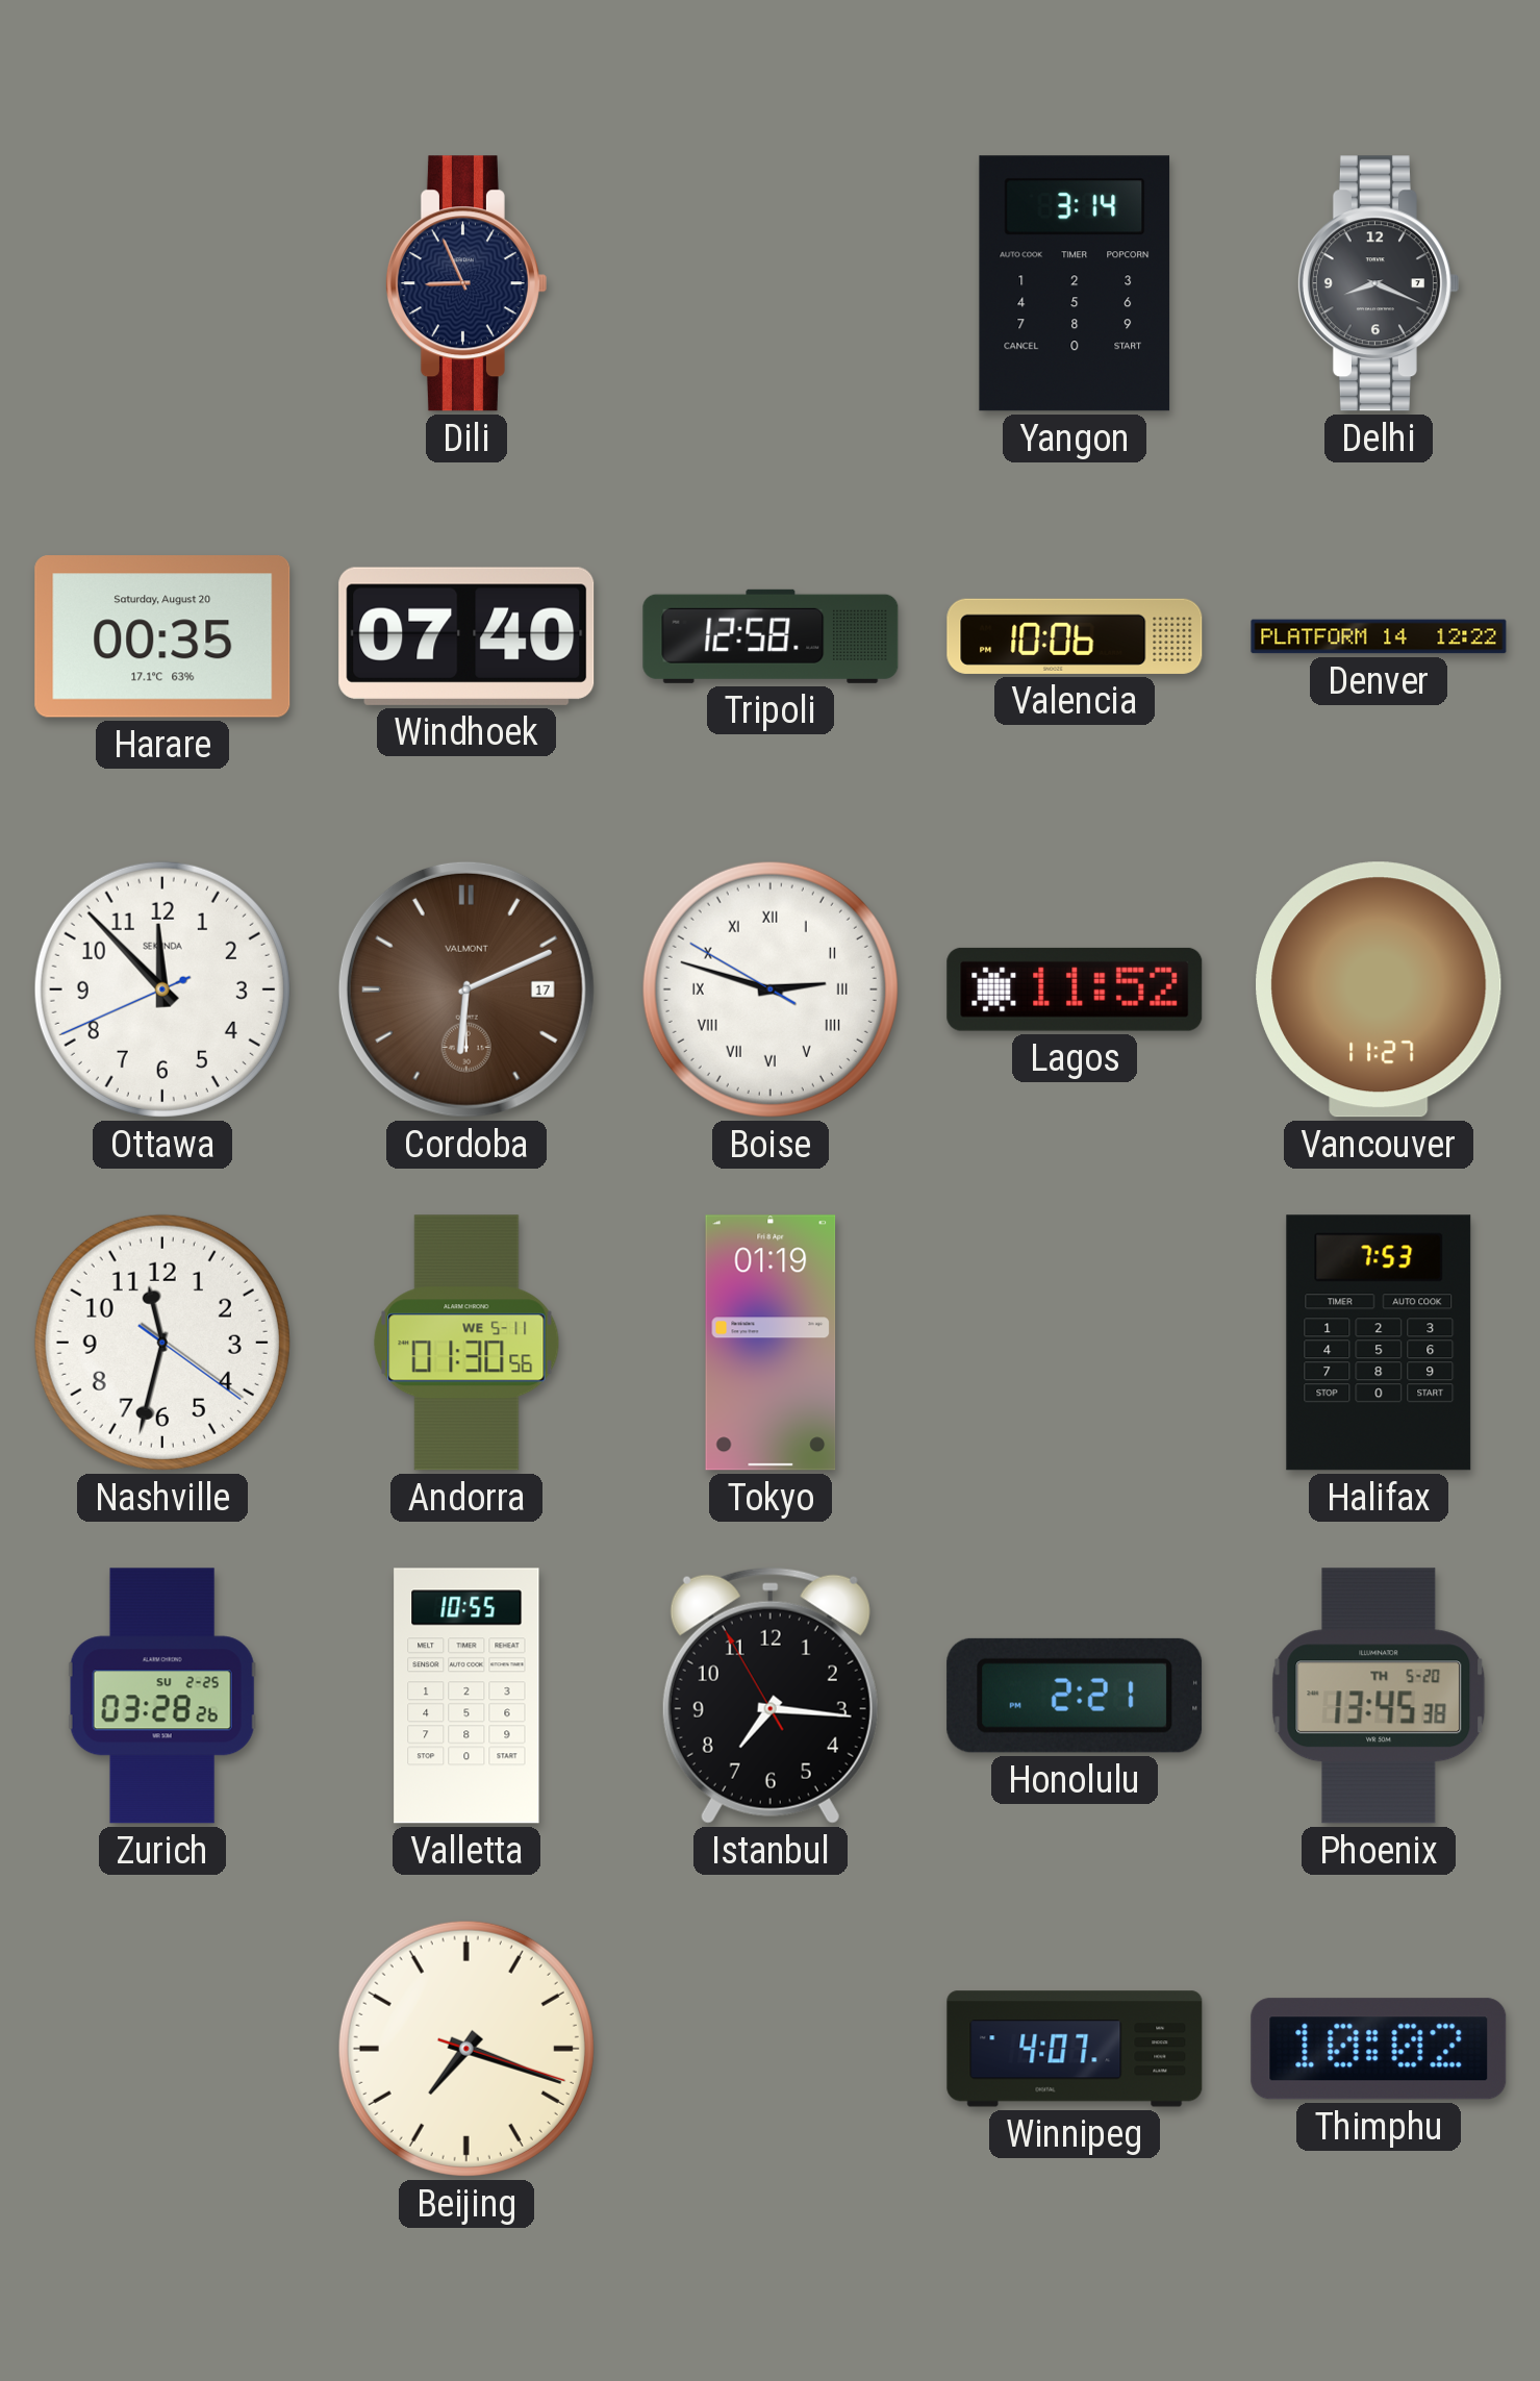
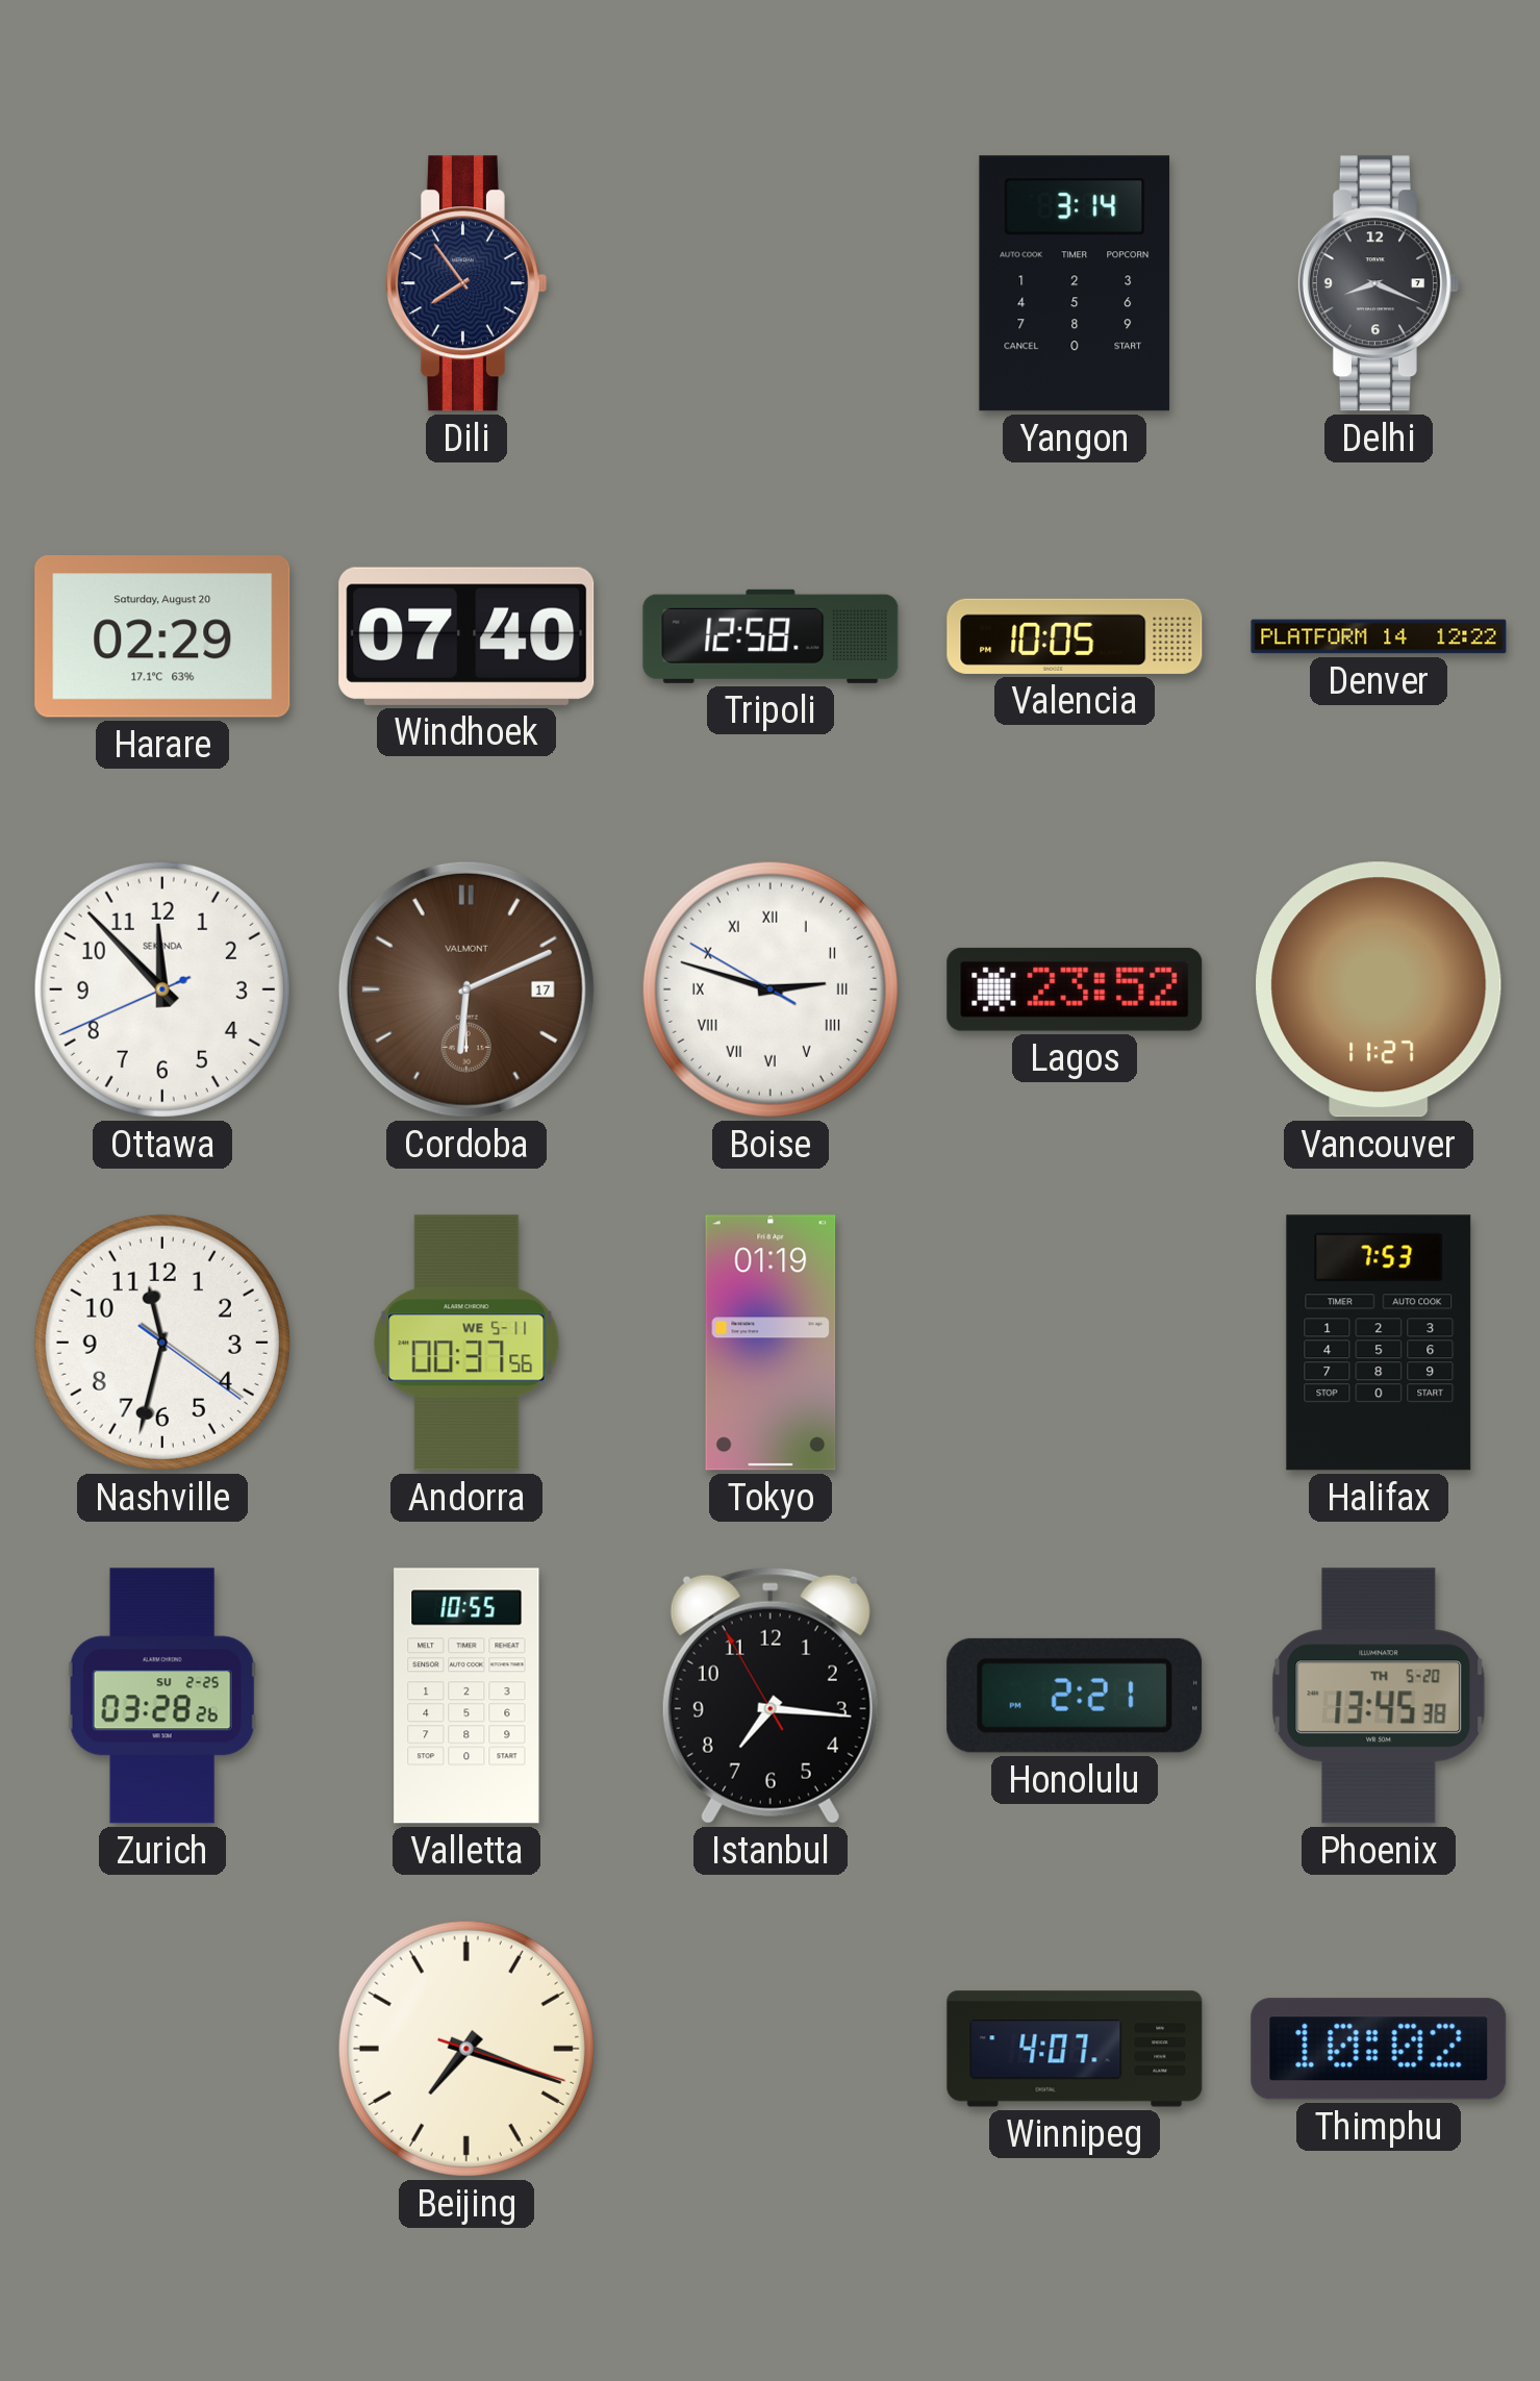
Dili: 8:56 -> 7:54
Harare: 00:35 -> 02:29
Valencia: 10:06 -> 10:05
Lagos: 11:52 -> 23:52
Andorra: 01:30 -> 00:37
